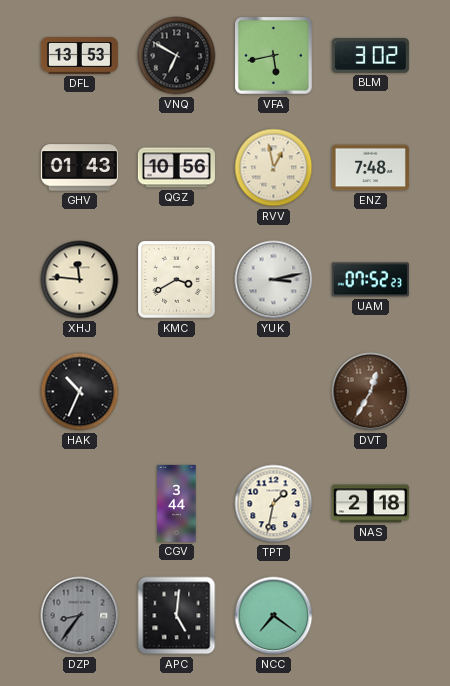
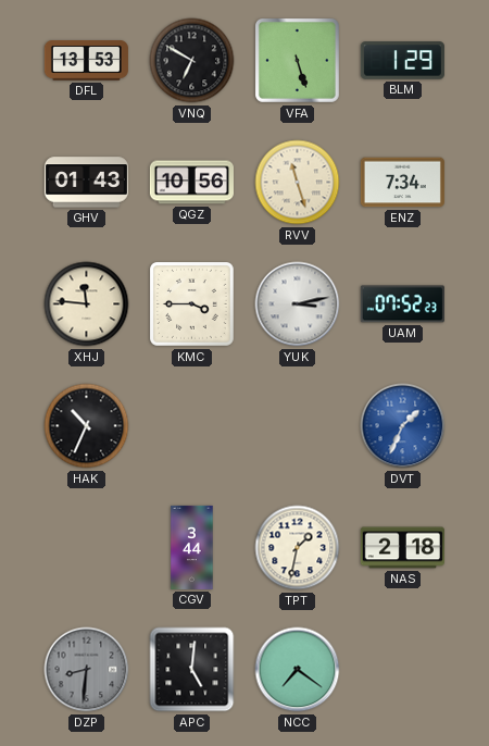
VFA: 5:43 -> 5:27
BLM: 3:02 -> 1:29
RVV: 12:58 -> 11:27
ENZ: 7:48 -> 7:34
KMC: 3:40 -> 3:45
DVT: 12:35 -> 1:34
DVT dial: brown -> blue
DZP: 8:36 -> 8:31
